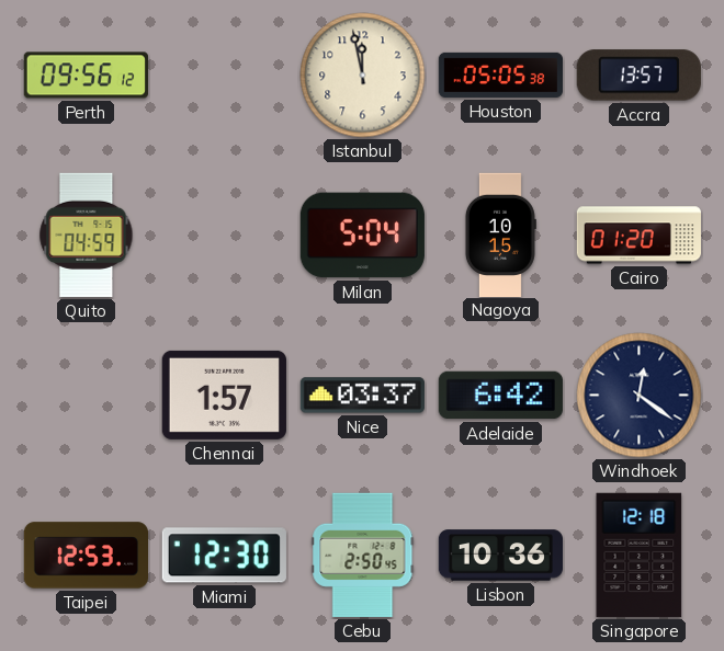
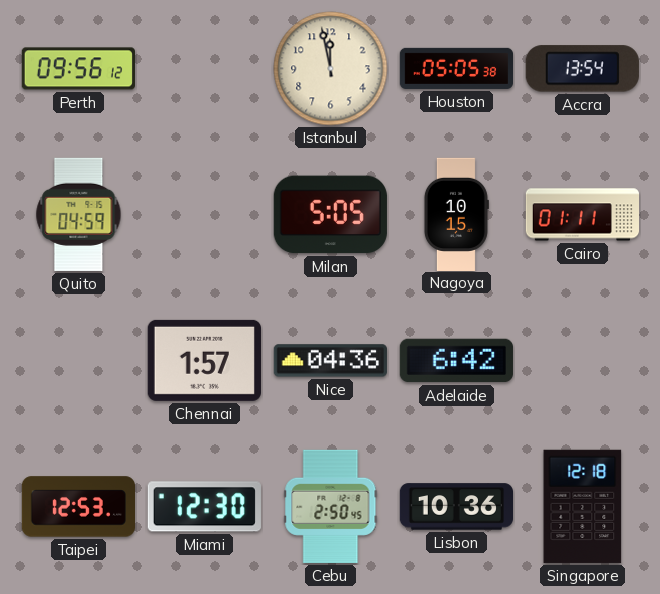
Accra: 13:57 -> 13:54
Milan: 5:04 -> 5:05
Cairo: 01:20 -> 01:11
Nice: 03:37 -> 04:36
Windhoek: 12:21 -> none
